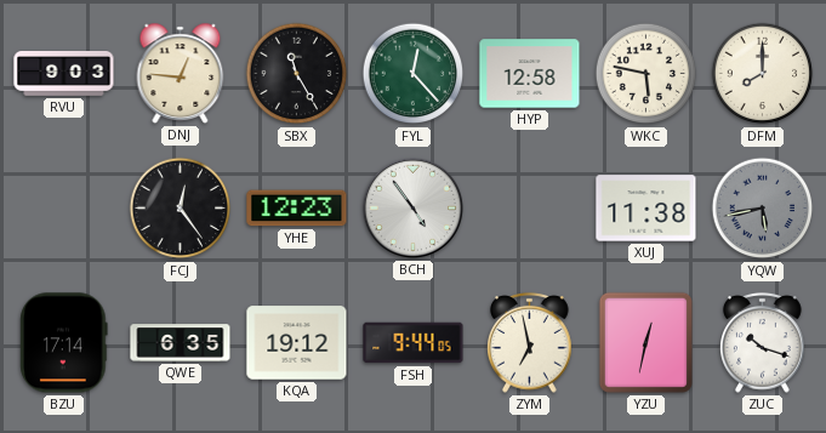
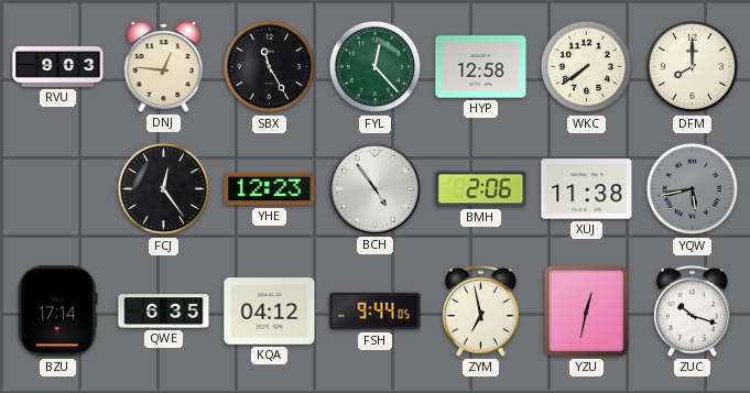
WKC: 5:47 -> 7:39
BMH: none -> 2:06
KQA: 19:12 -> 04:12
